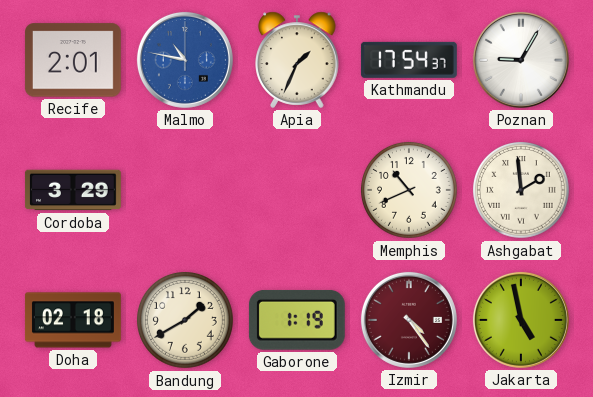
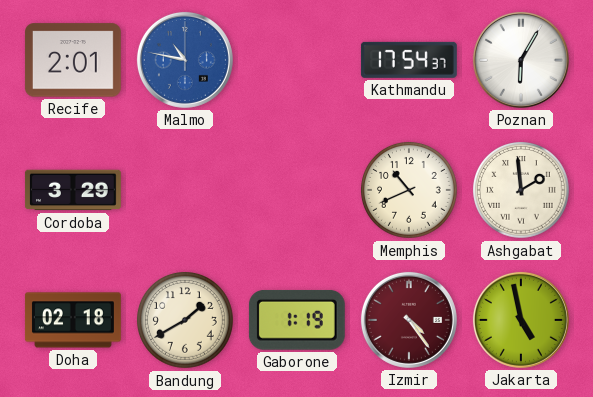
Apia: 1:34 -> none
Poznan: 9:05 -> 6:05
